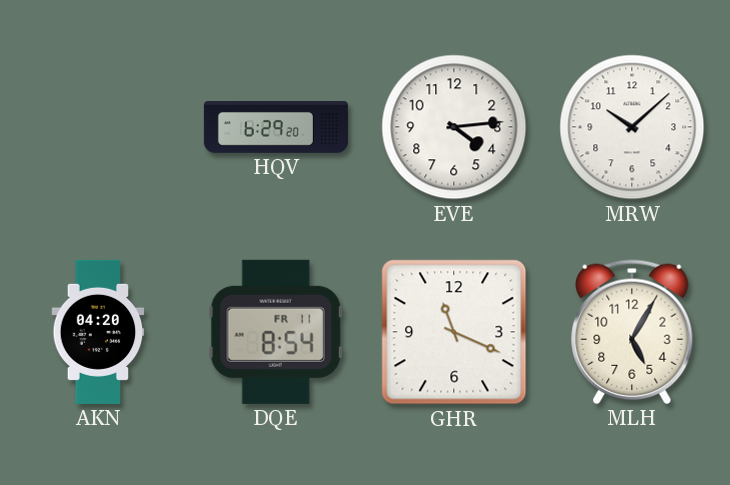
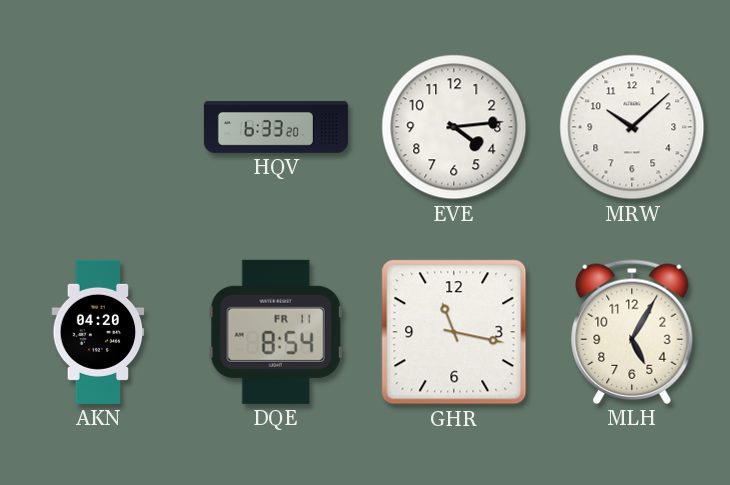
HQV: 6:29 -> 6:33
GHR: 11:19 -> 11:17
